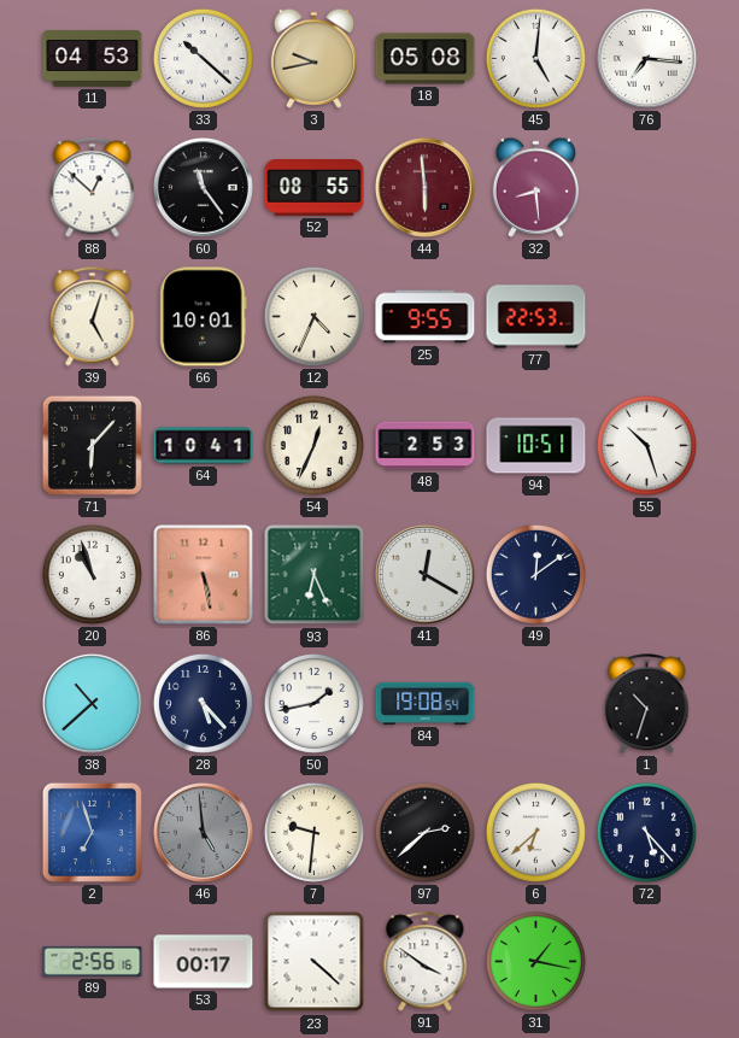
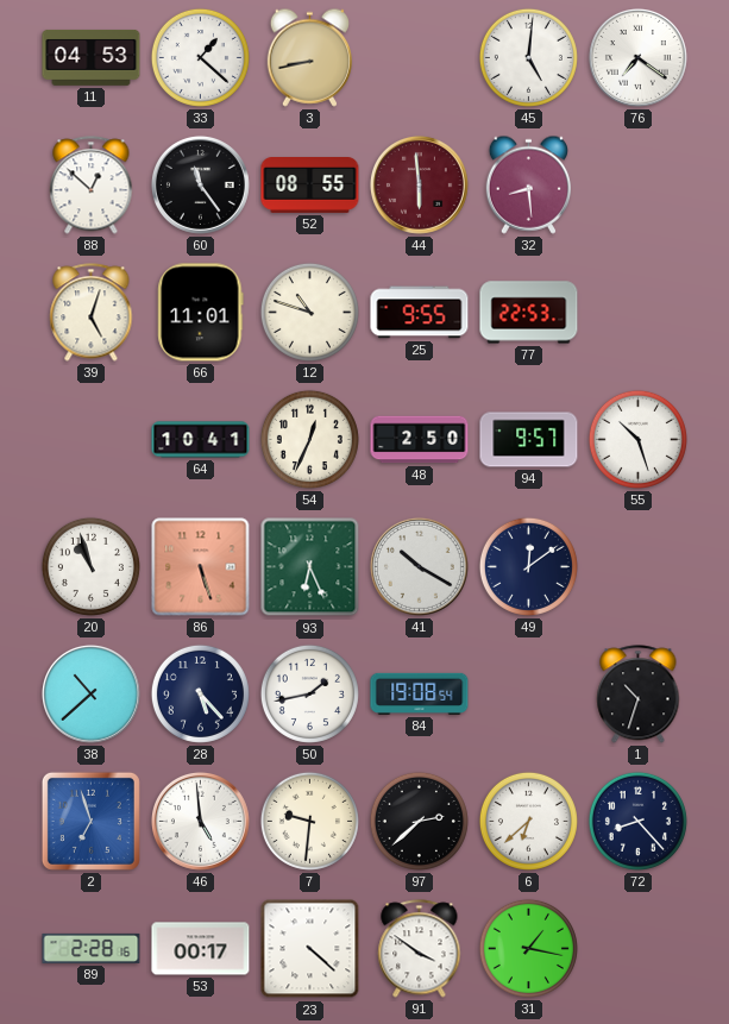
33: 10:22 -> 1:22
3: 9:43 -> 8:43
18: 05:08 -> none
76: 7:16 -> 7:21
66: 10:01 -> 11:01
12: 4:34 -> 10:48
71: 6:07 -> none
48: 2:53 -> 2:50
94: 10:51 -> 9:57
86: 5:28 -> 5:27
41: 12:20 -> 10:20
46 dial: grey -> white
72: 5:23 -> 8:23
89: 2:56 -> 2:28
